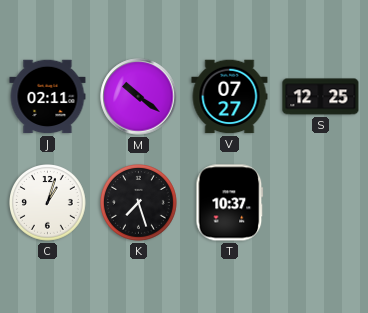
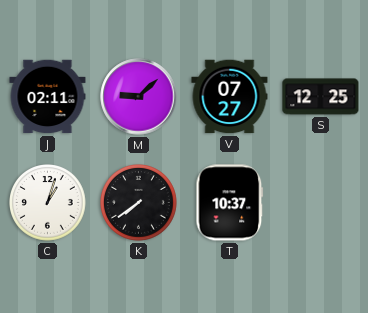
M: 10:21 -> 9:08
K: 7:27 -> 7:39
